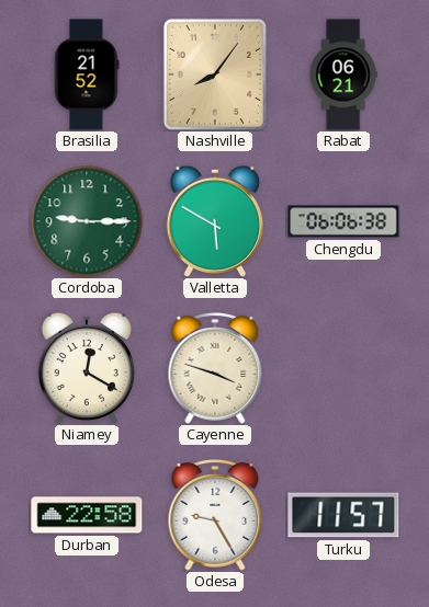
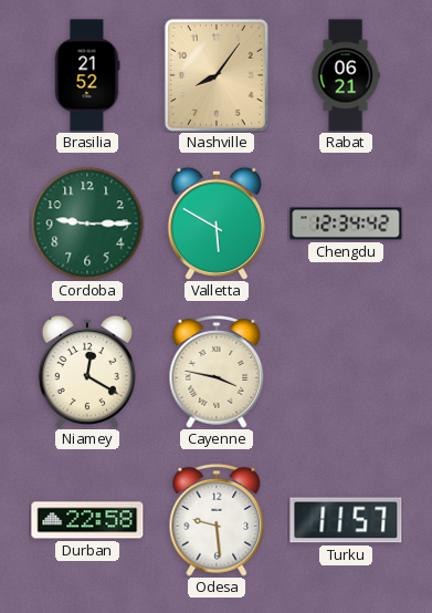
Chengdu: 06:06 -> 12:34
Cayenne: 3:48 -> 3:47
Odesa: 9:25 -> 9:29
